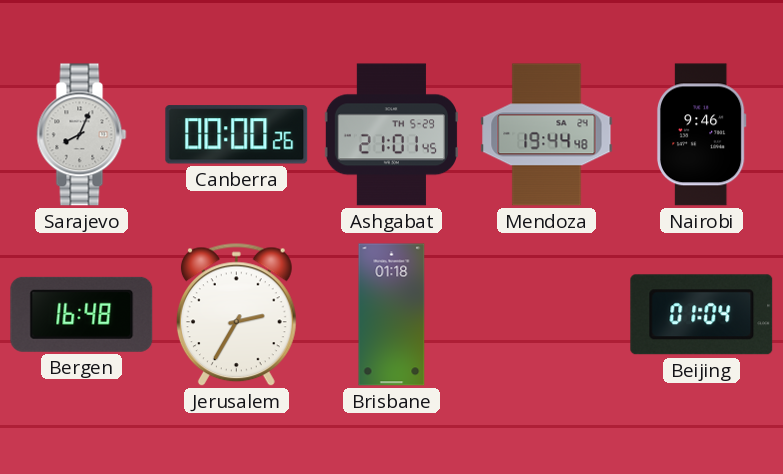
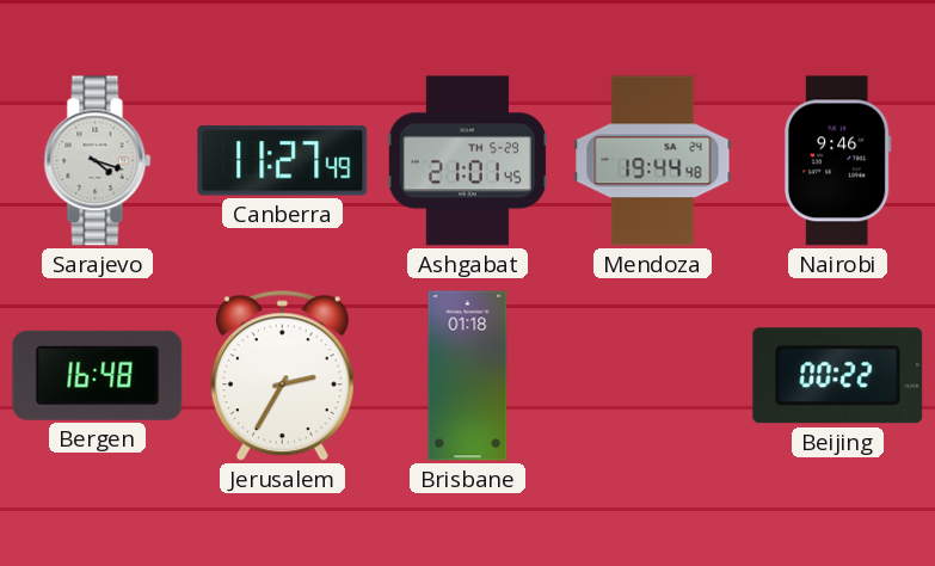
Sarajevo: 8:04 -> 4:18
Canberra: 00:00 -> 11:27
Beijing: 01:04 -> 00:22
